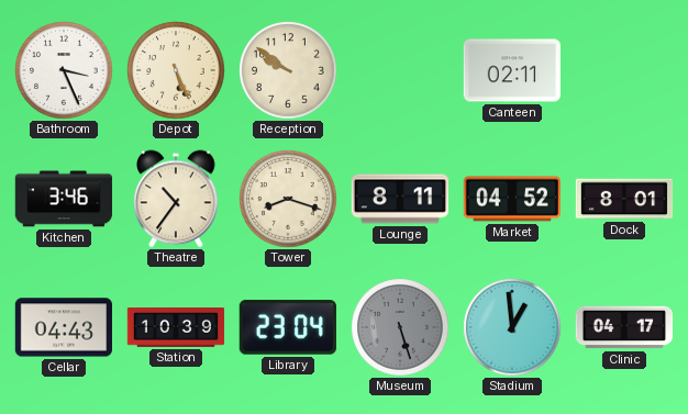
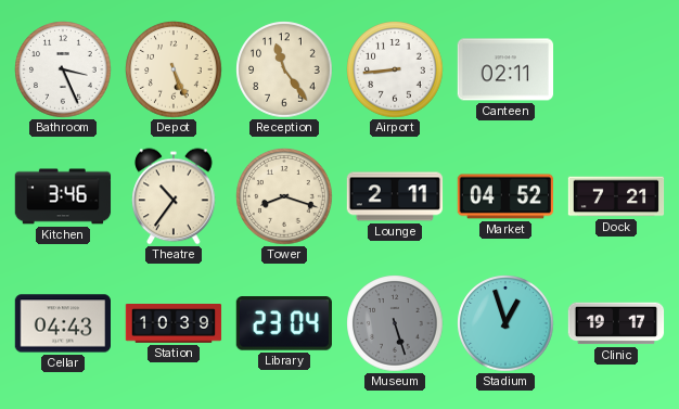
Reception: 9:51 -> 11:24
Airport: none -> 8:44
Lounge: 8:11 -> 2:11
Dock: 8:01 -> 7:21
Stadium: 12:59 -> 12:57
Clinic: 04:17 -> 19:17
